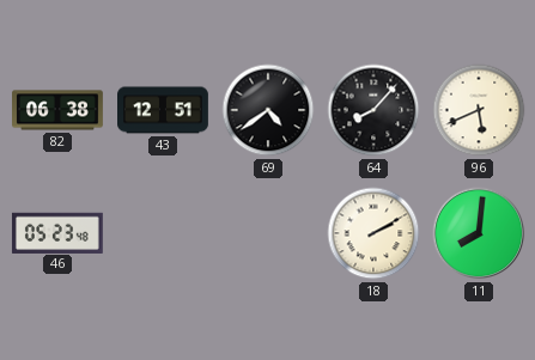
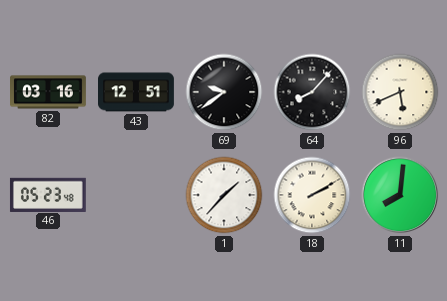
82: 06:38 -> 03:16
69: 4:39 -> 9:39
1: none -> 1:37
